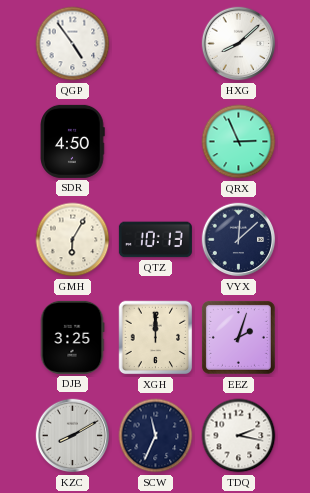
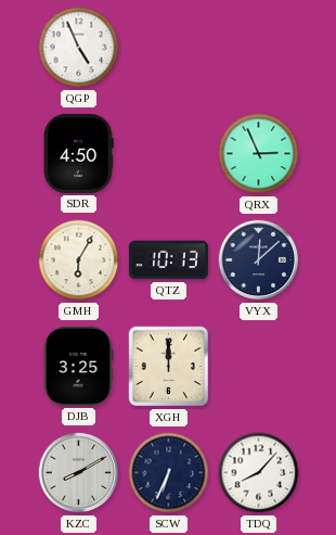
QGP: 4:54 -> 4:56
HXG: 8:08 -> none
EEZ: 2:03 -> none
SCW: 11:34 -> 6:34
TDQ: 2:17 -> 8:07
